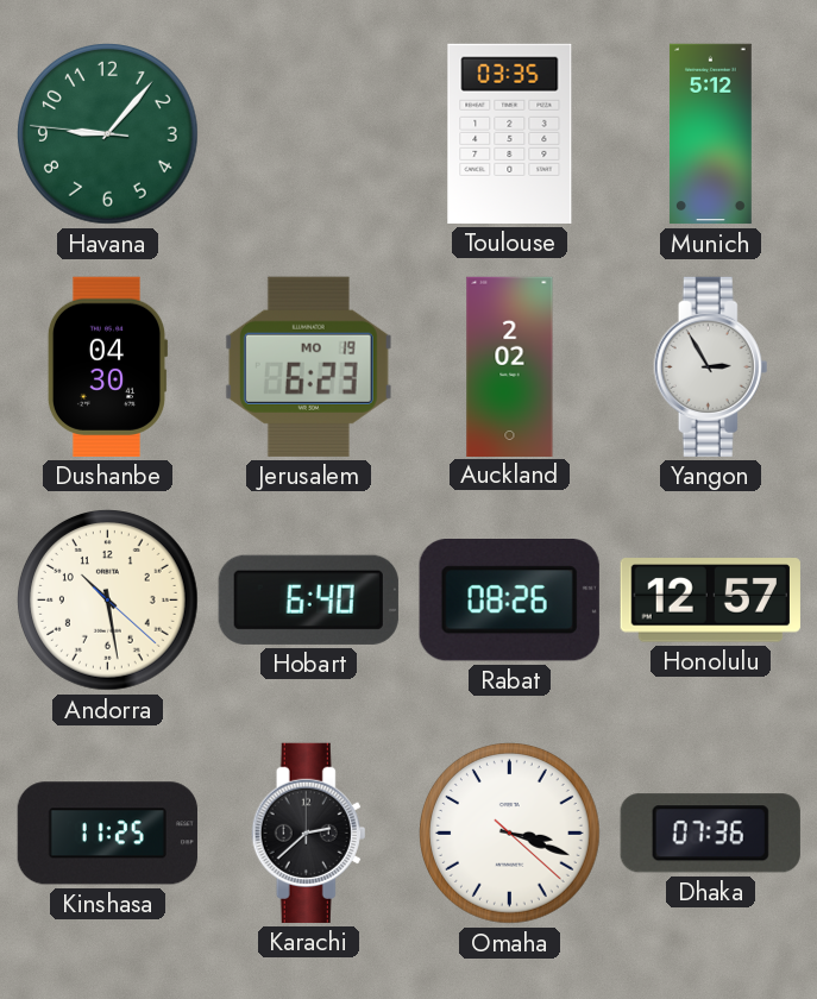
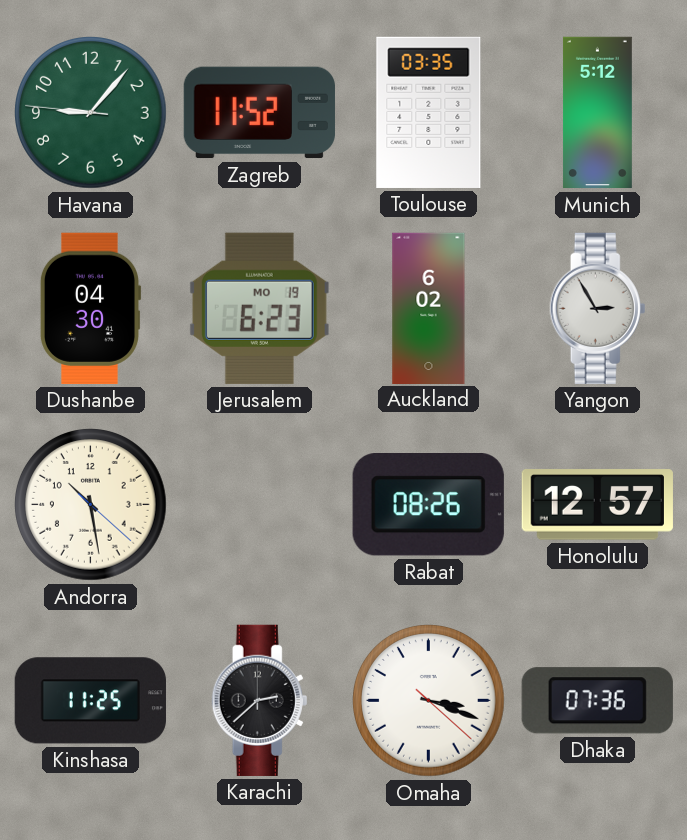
Zagreb: none -> 11:52
Auckland: 2:02 -> 6:02
Hobart: 6:40 -> none
